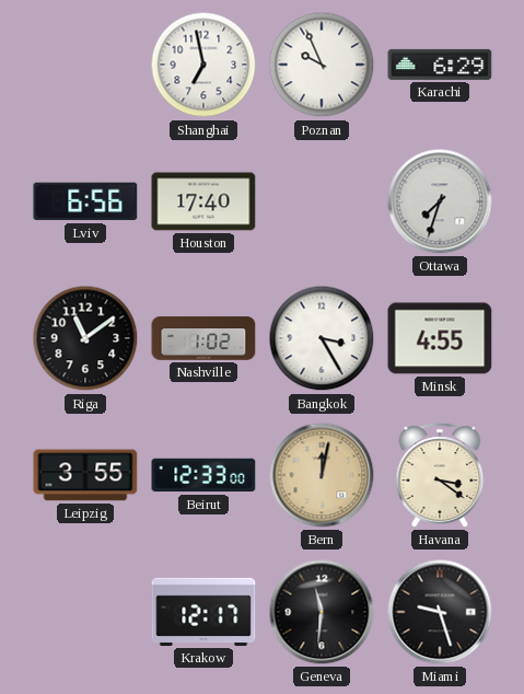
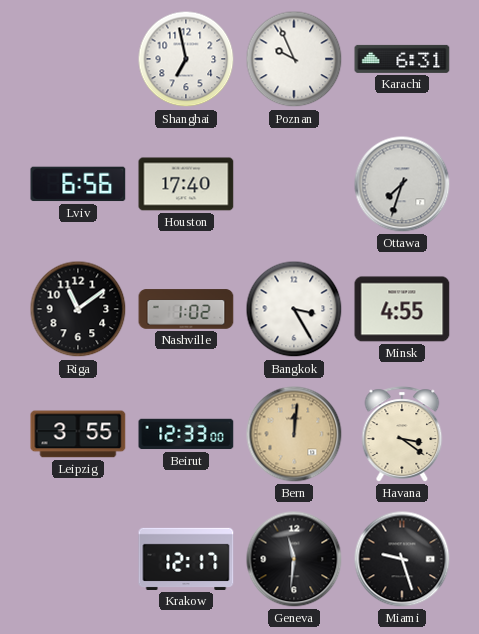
Karachi: 6:29 -> 6:31
Bern: 12:02 -> 12:01
